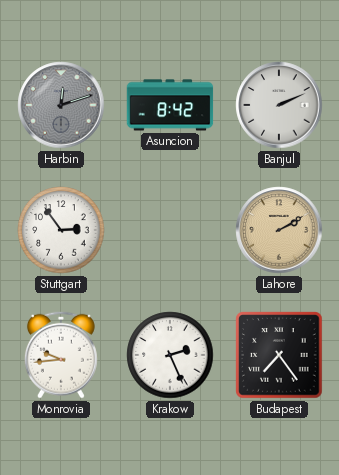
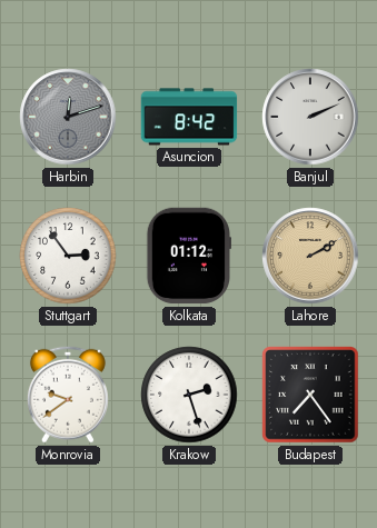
Kolkata: none -> 01:12
Monrovia: 9:44 -> 9:39
Krakow: 2:26 -> 2:27
